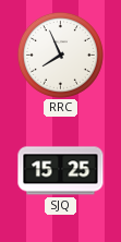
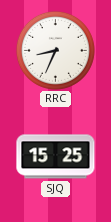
RRC: 7:56 -> 8:34
